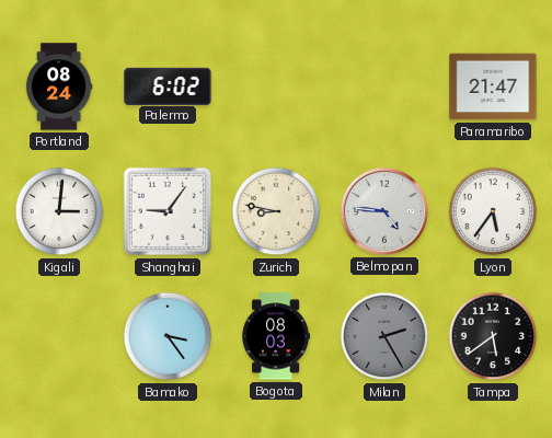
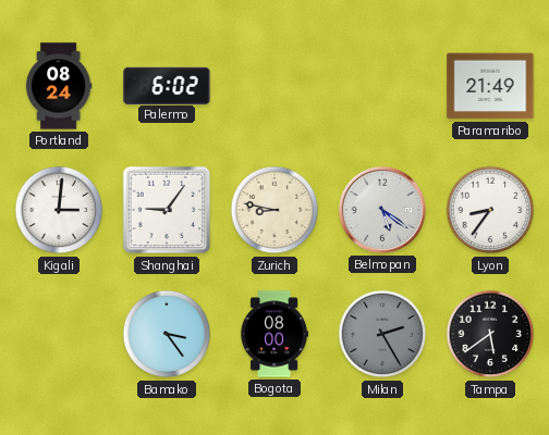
Paramaribo: 21:47 -> 21:49
Belmopan: 4:46 -> 5:21
Lyon: 5:36 -> 8:36
Bogota: 08:03 -> 08:00
